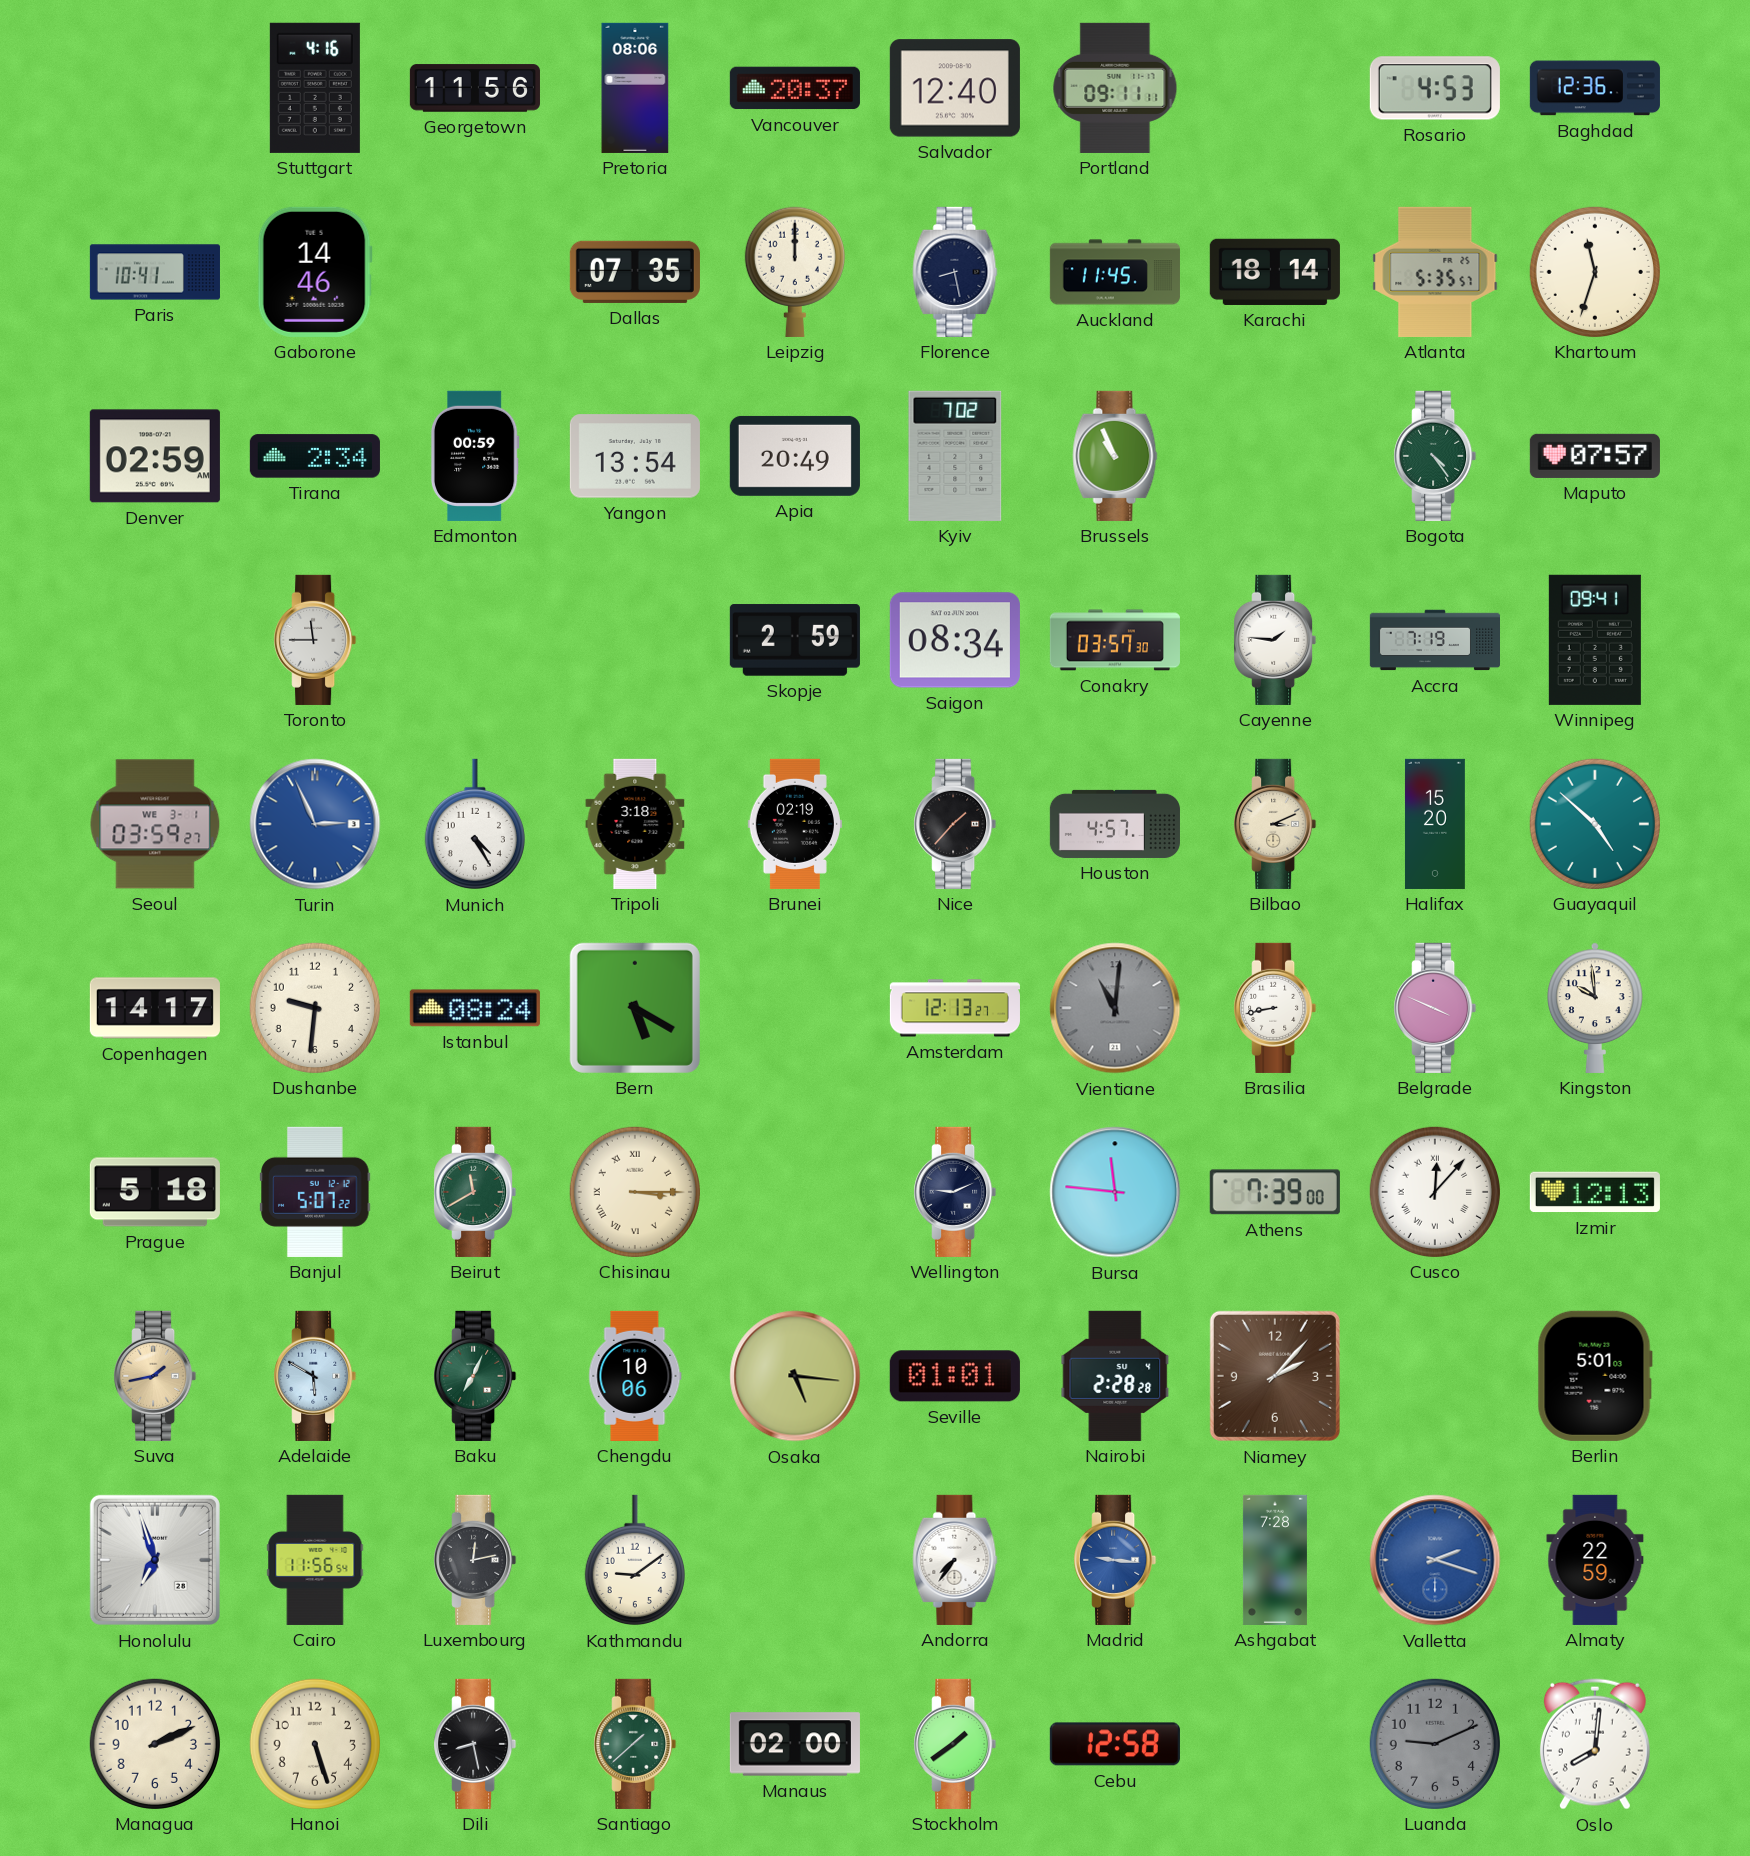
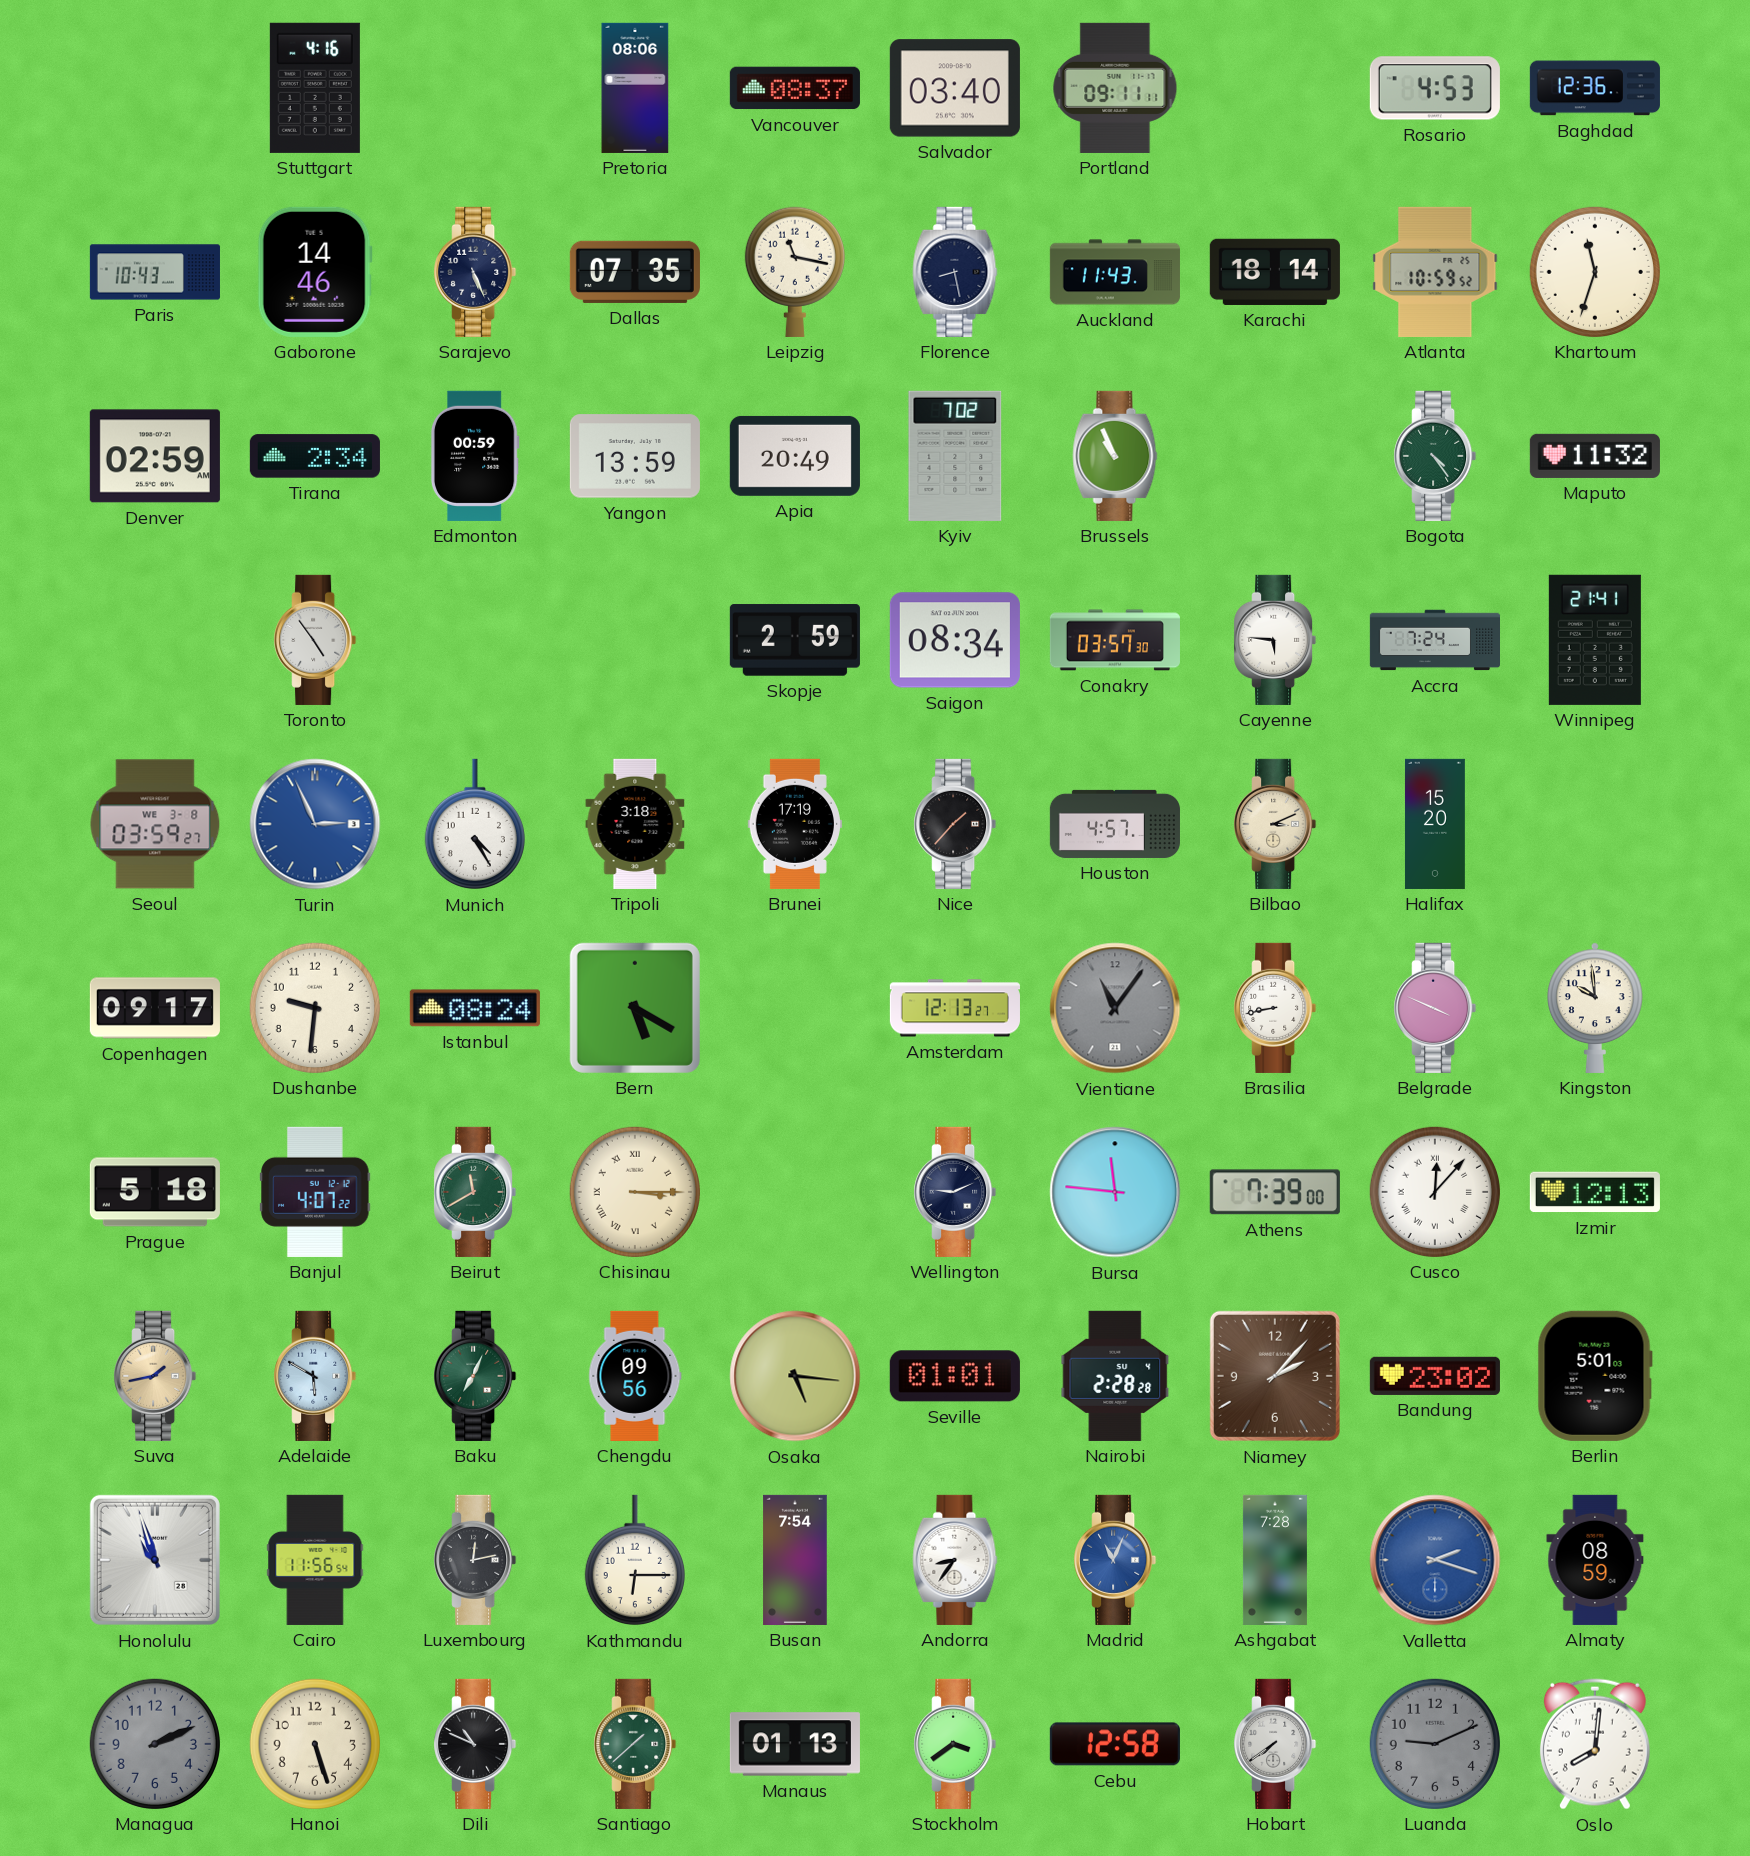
Georgetown: 11:56 -> none
Vancouver: 20:37 -> 08:37
Salvador: 12:40 -> 03:40
Paris: 10:41 -> 10:43
Sarajevo: none -> 5:26
Leipzig: 12:00 -> 11:17
Auckland: 11:45 -> 11:43
Atlanta: 5:35 -> 10:59
Yangon: 13:54 -> 13:59
Maputo: 07:57 -> 11:32
Toronto: 11:45 -> 4:54
Cayenne: 1:46 -> 5:46
Accra: 7:19 -> 7:24
Winnipeg: 09:41 -> 21:41
Seoul date: WE 3-1 -> WE 3-8
Brunei: 02:19 -> 17:19
Guayaquil: 4:52 -> none
Copenhagen: 14:17 -> 09:17
Vientiane: 11:01 -> 11:06
Banjul: 5:07 -> 4:07
Chengdu: 10:06 -> 09:56
Bandung: none -> 23:02
Honolulu: 6:57 -> 10:57
Kathmandu: 9:09 -> 6:15
Busan: none -> 7:54
Andorra: 7:36 -> 8:36
Madrid: 9:16 -> 11:04
Almaty: 22:59 -> 08:59
Managua dial: cream -> grey
Dili: 8:28 -> 10:49
Manaus: 02:00 -> 01:13
Stockholm: 1:39 -> 3:39
Hobart: none -> 7:39
